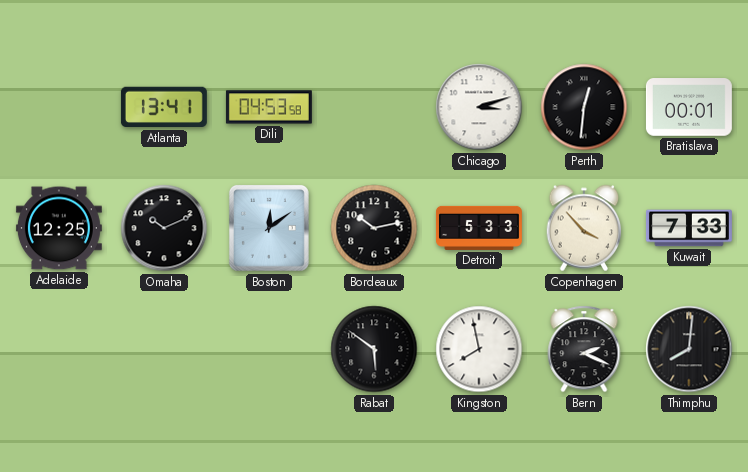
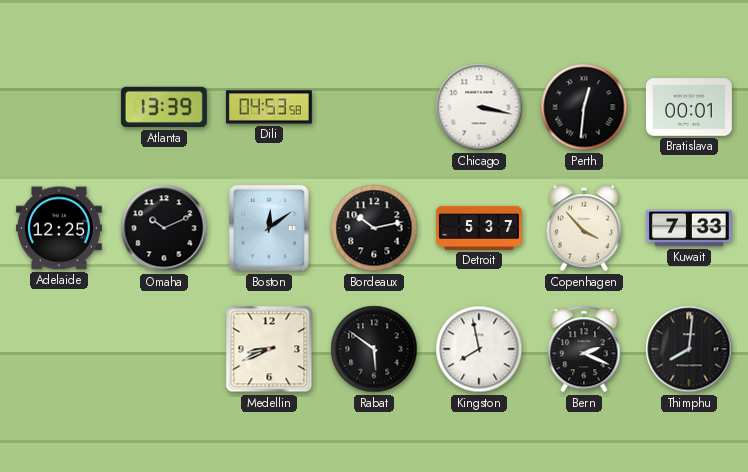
Atlanta: 13:41 -> 13:39
Chicago: 3:12 -> 3:17
Detroit: 5:33 -> 5:37
Medellin: none -> 8:41
